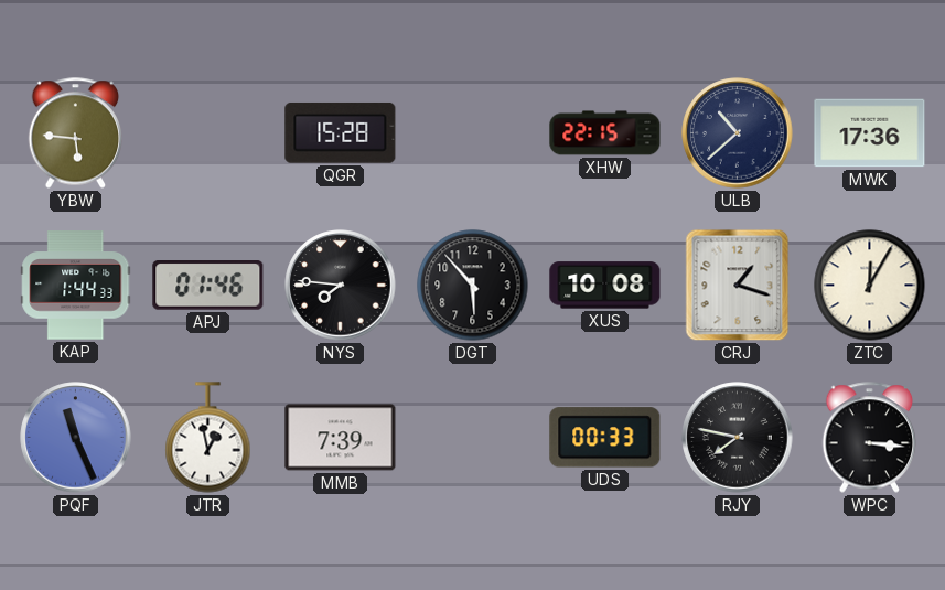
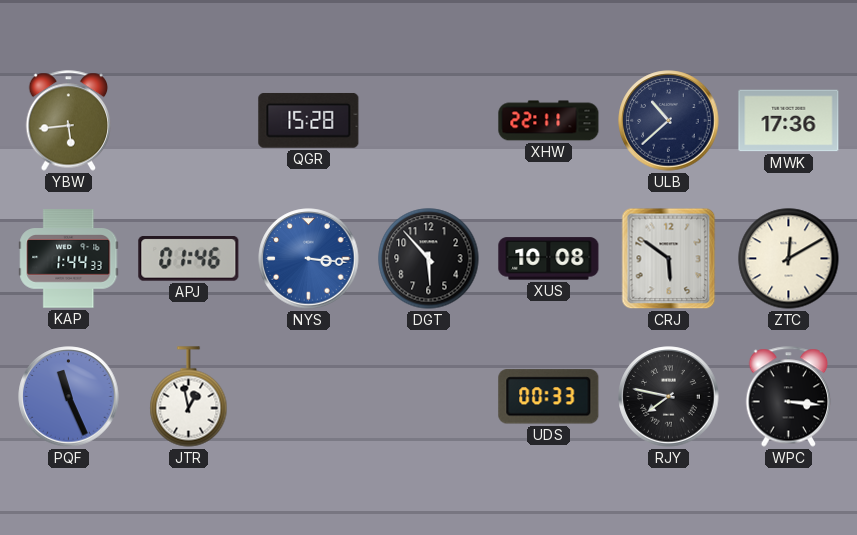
YBW: 5:46 -> 5:44
XHW: 22:15 -> 22:11
NYS: 7:46 -> 3:16
NYS dial: black -> blue
CRJ: 1:18 -> 5:51
ZTC: 12:05 -> 12:10
MMB: 7:39 -> none
